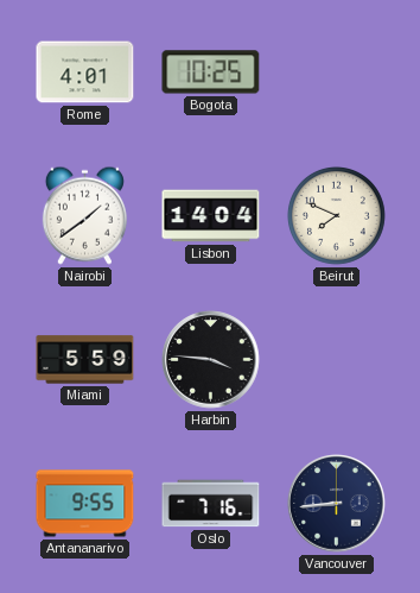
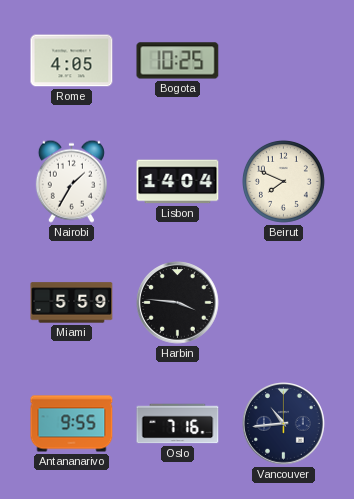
Rome: 4:01 -> 4:05
Nairobi: 1:39 -> 1:35
Vancouver: 8:44 -> 10:44
